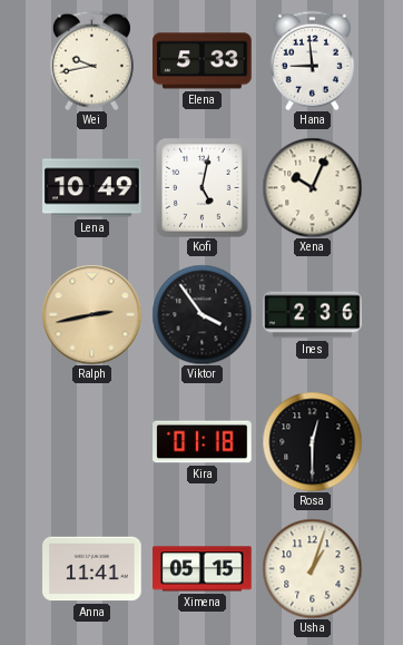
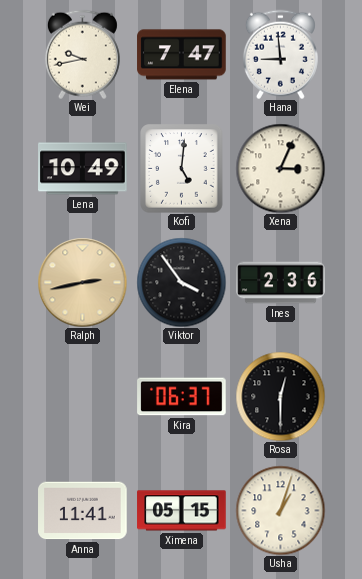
Elena: 5:33 -> 7:47
Kofi: 5:02 -> 5:01
Xena: 10:04 -> 3:04
Kira: 01:18 -> 06:37
